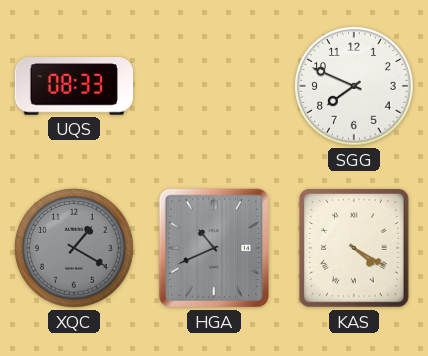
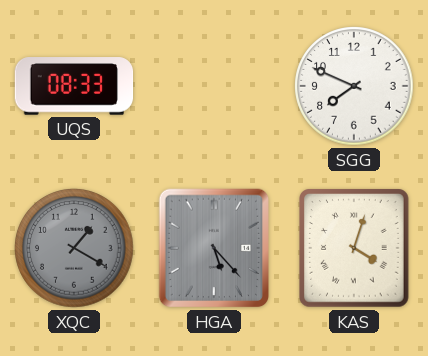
HGA: 10:41 -> 5:23
KAS: 4:20 -> 4:03
